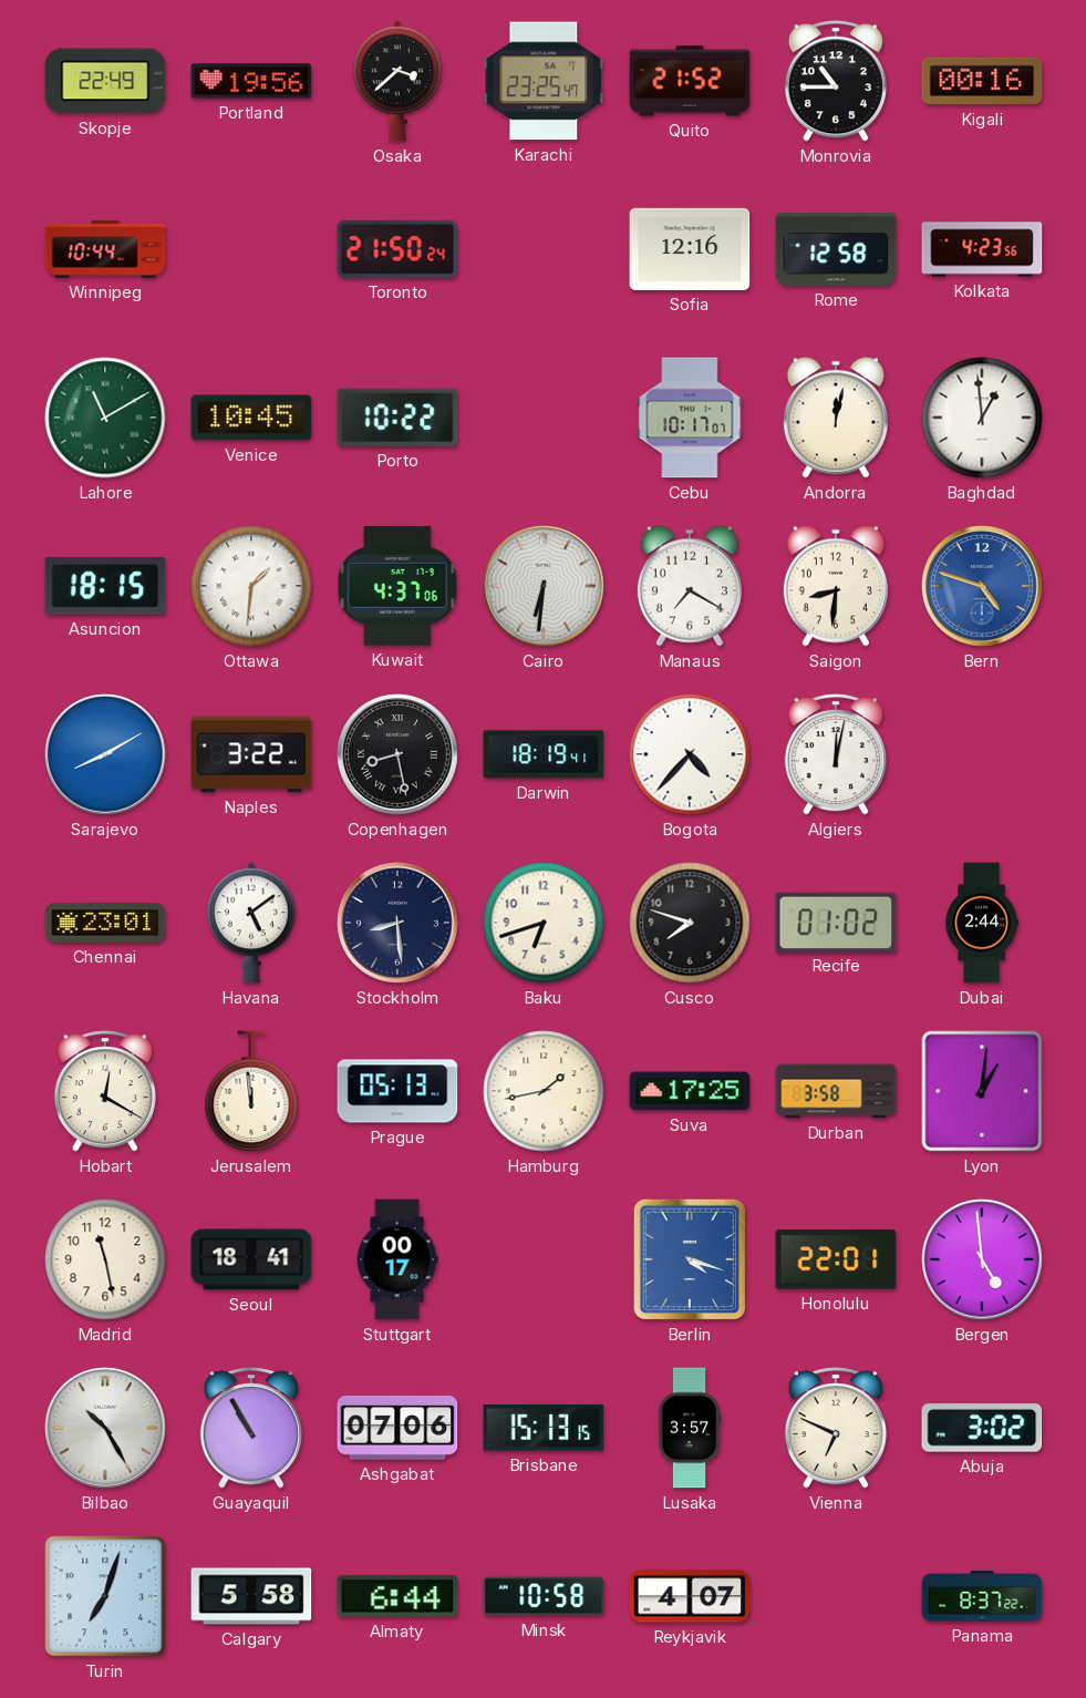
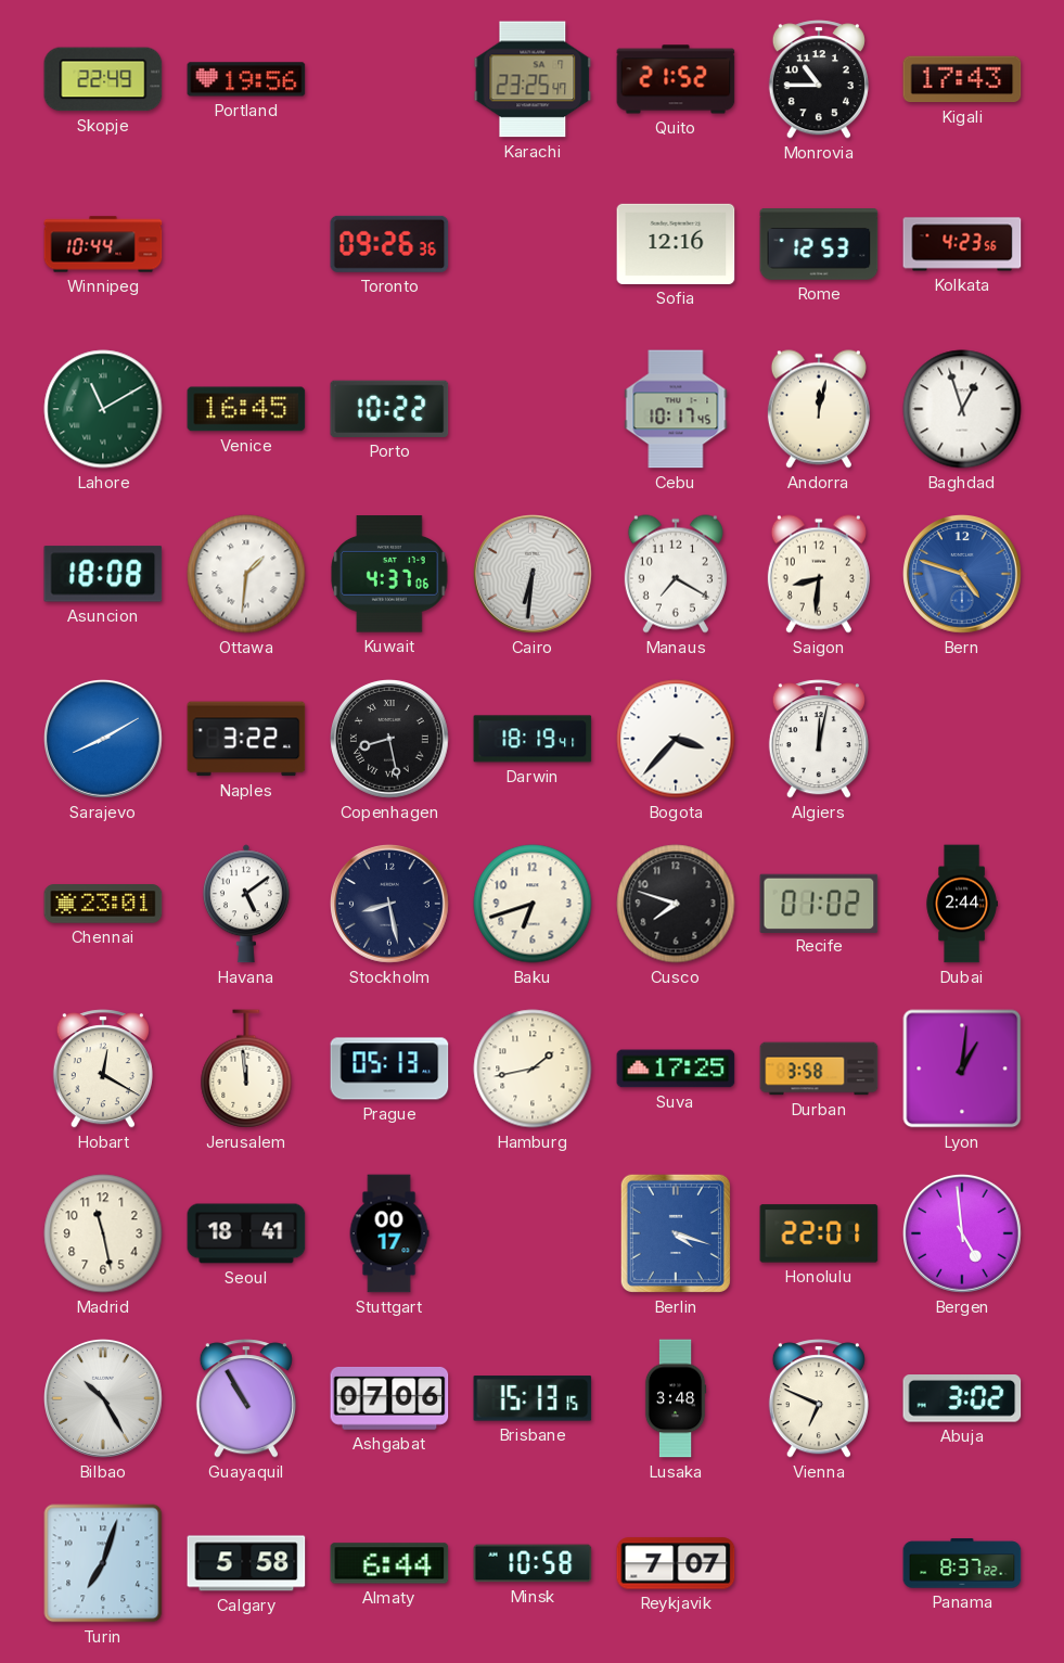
Osaka: 3:38 -> none
Kigali: 00:16 -> 17:43
Toronto: 21:50 -> 09:26
Rome: 12:58 -> 12:53
Venice: 10:45 -> 16:45
Cebu: 10:17:07 -> 10:17:45
Baghdad: 12:59 -> 12:57
Asuncion: 18:15 -> 18:08
Bogota: 4:37 -> 3:37
Stockholm: 8:29 -> 8:28
Lusaka: 3:57 -> 3:48
Reykjavik: 4:07 -> 7:07
